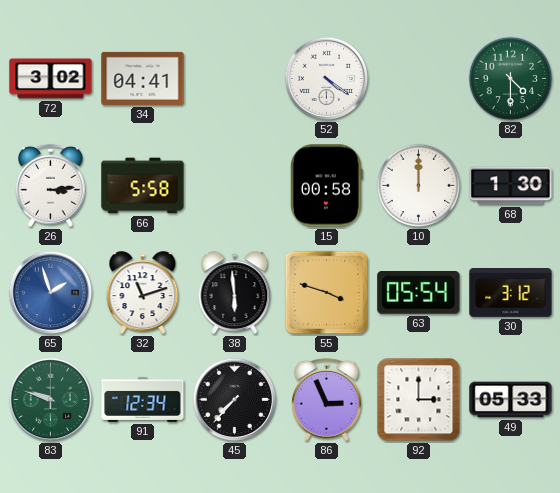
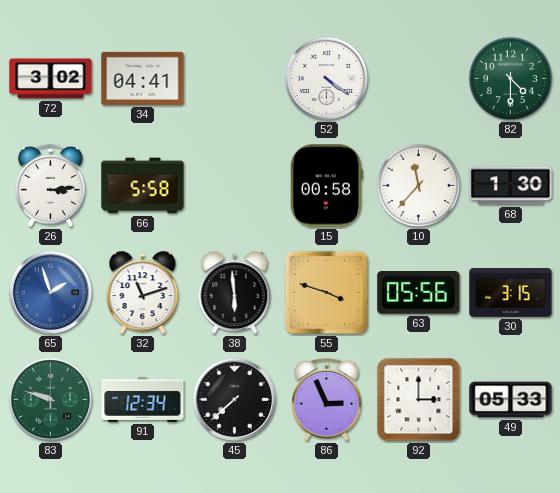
10: 12:00 -> 11:37
63: 05:54 -> 05:56
30: 3:12 -> 3:15
45: 7:37 -> 7:38
